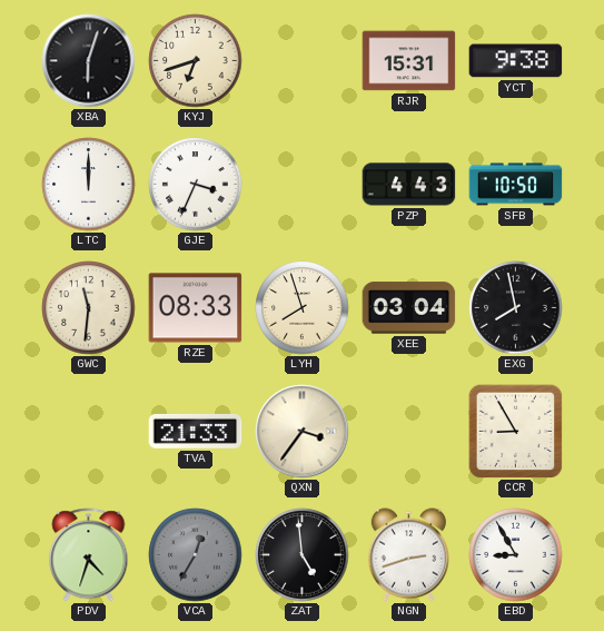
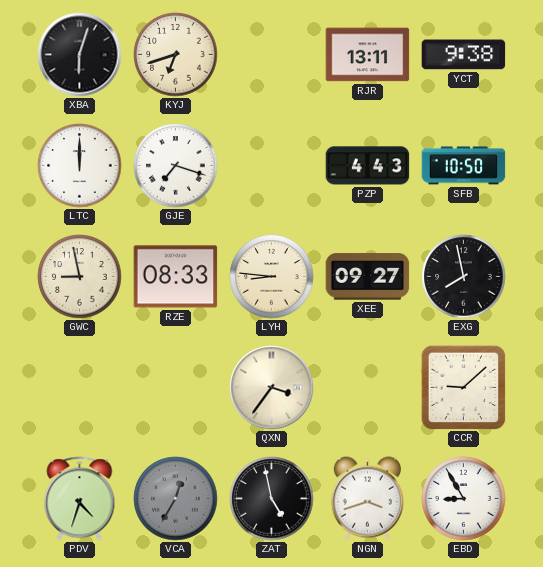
RJR: 15:31 -> 13:11
GJE: 3:34 -> 7:18
GWC: 11:31 -> 8:58
LYH: 7:57 -> 8:46
XEE: 03:04 -> 09:27
TVA: 21:33 -> none
CCR: 8:55 -> 9:08
ZAT: 4:59 -> 4:58
NGN: 2:42 -> 3:42
